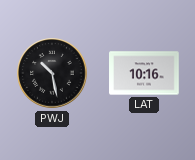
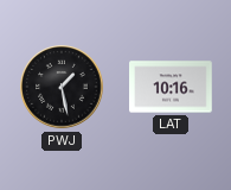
PWJ: 10:28 -> 1:28
